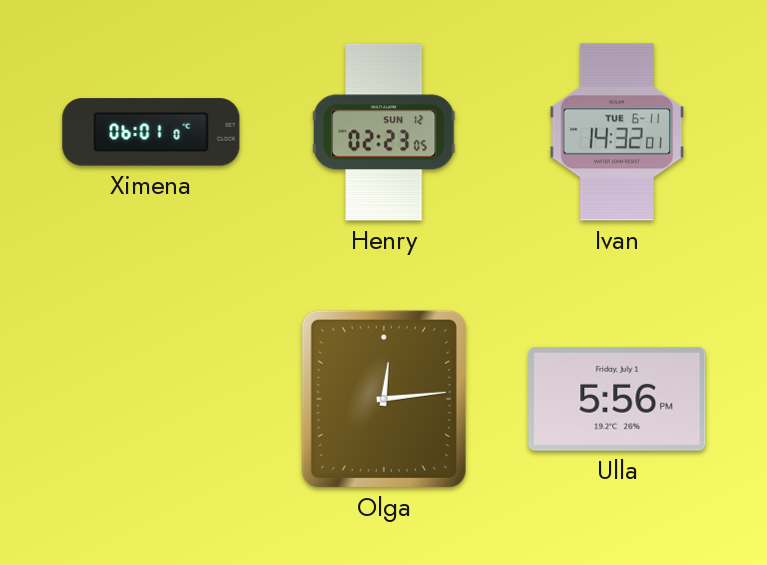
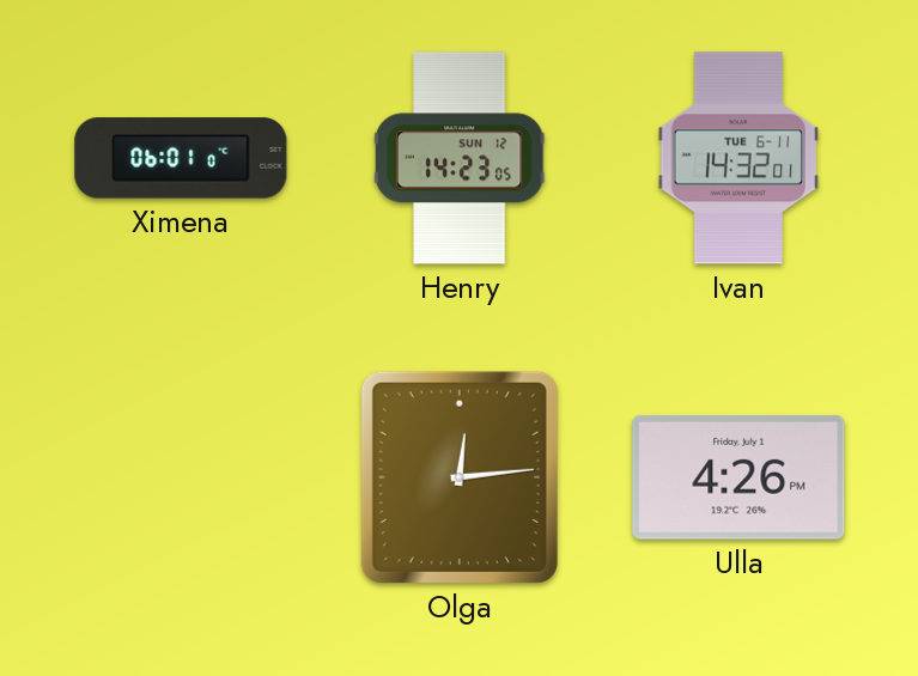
Henry: 02:23 -> 14:23
Ulla: 5:56 -> 4:26
